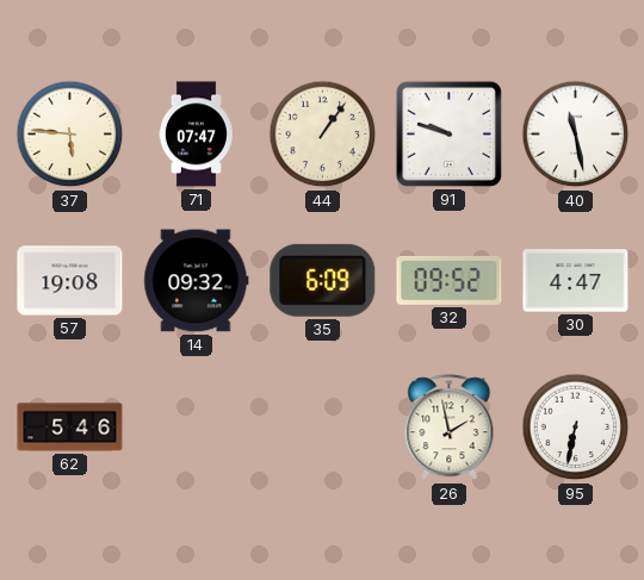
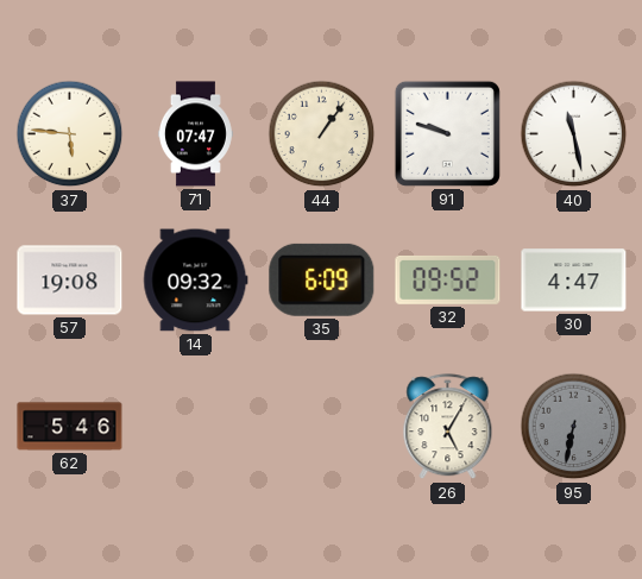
26: 1:58 -> 5:05
95 dial: white -> grey
